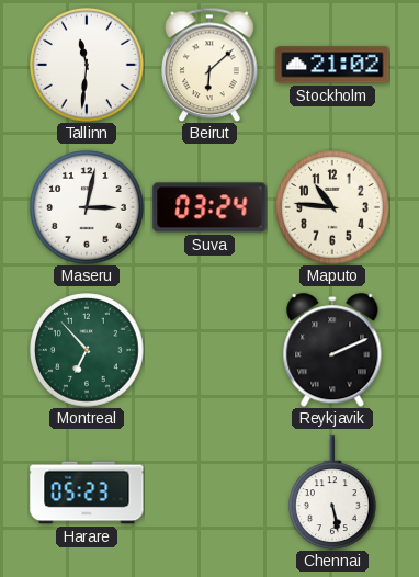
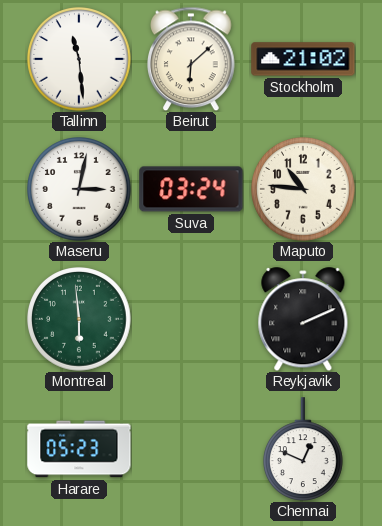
Tallinn: 11:31 -> 11:29
Montreal: 6:53 -> 5:59
Chennai: 5:28 -> 12:49
